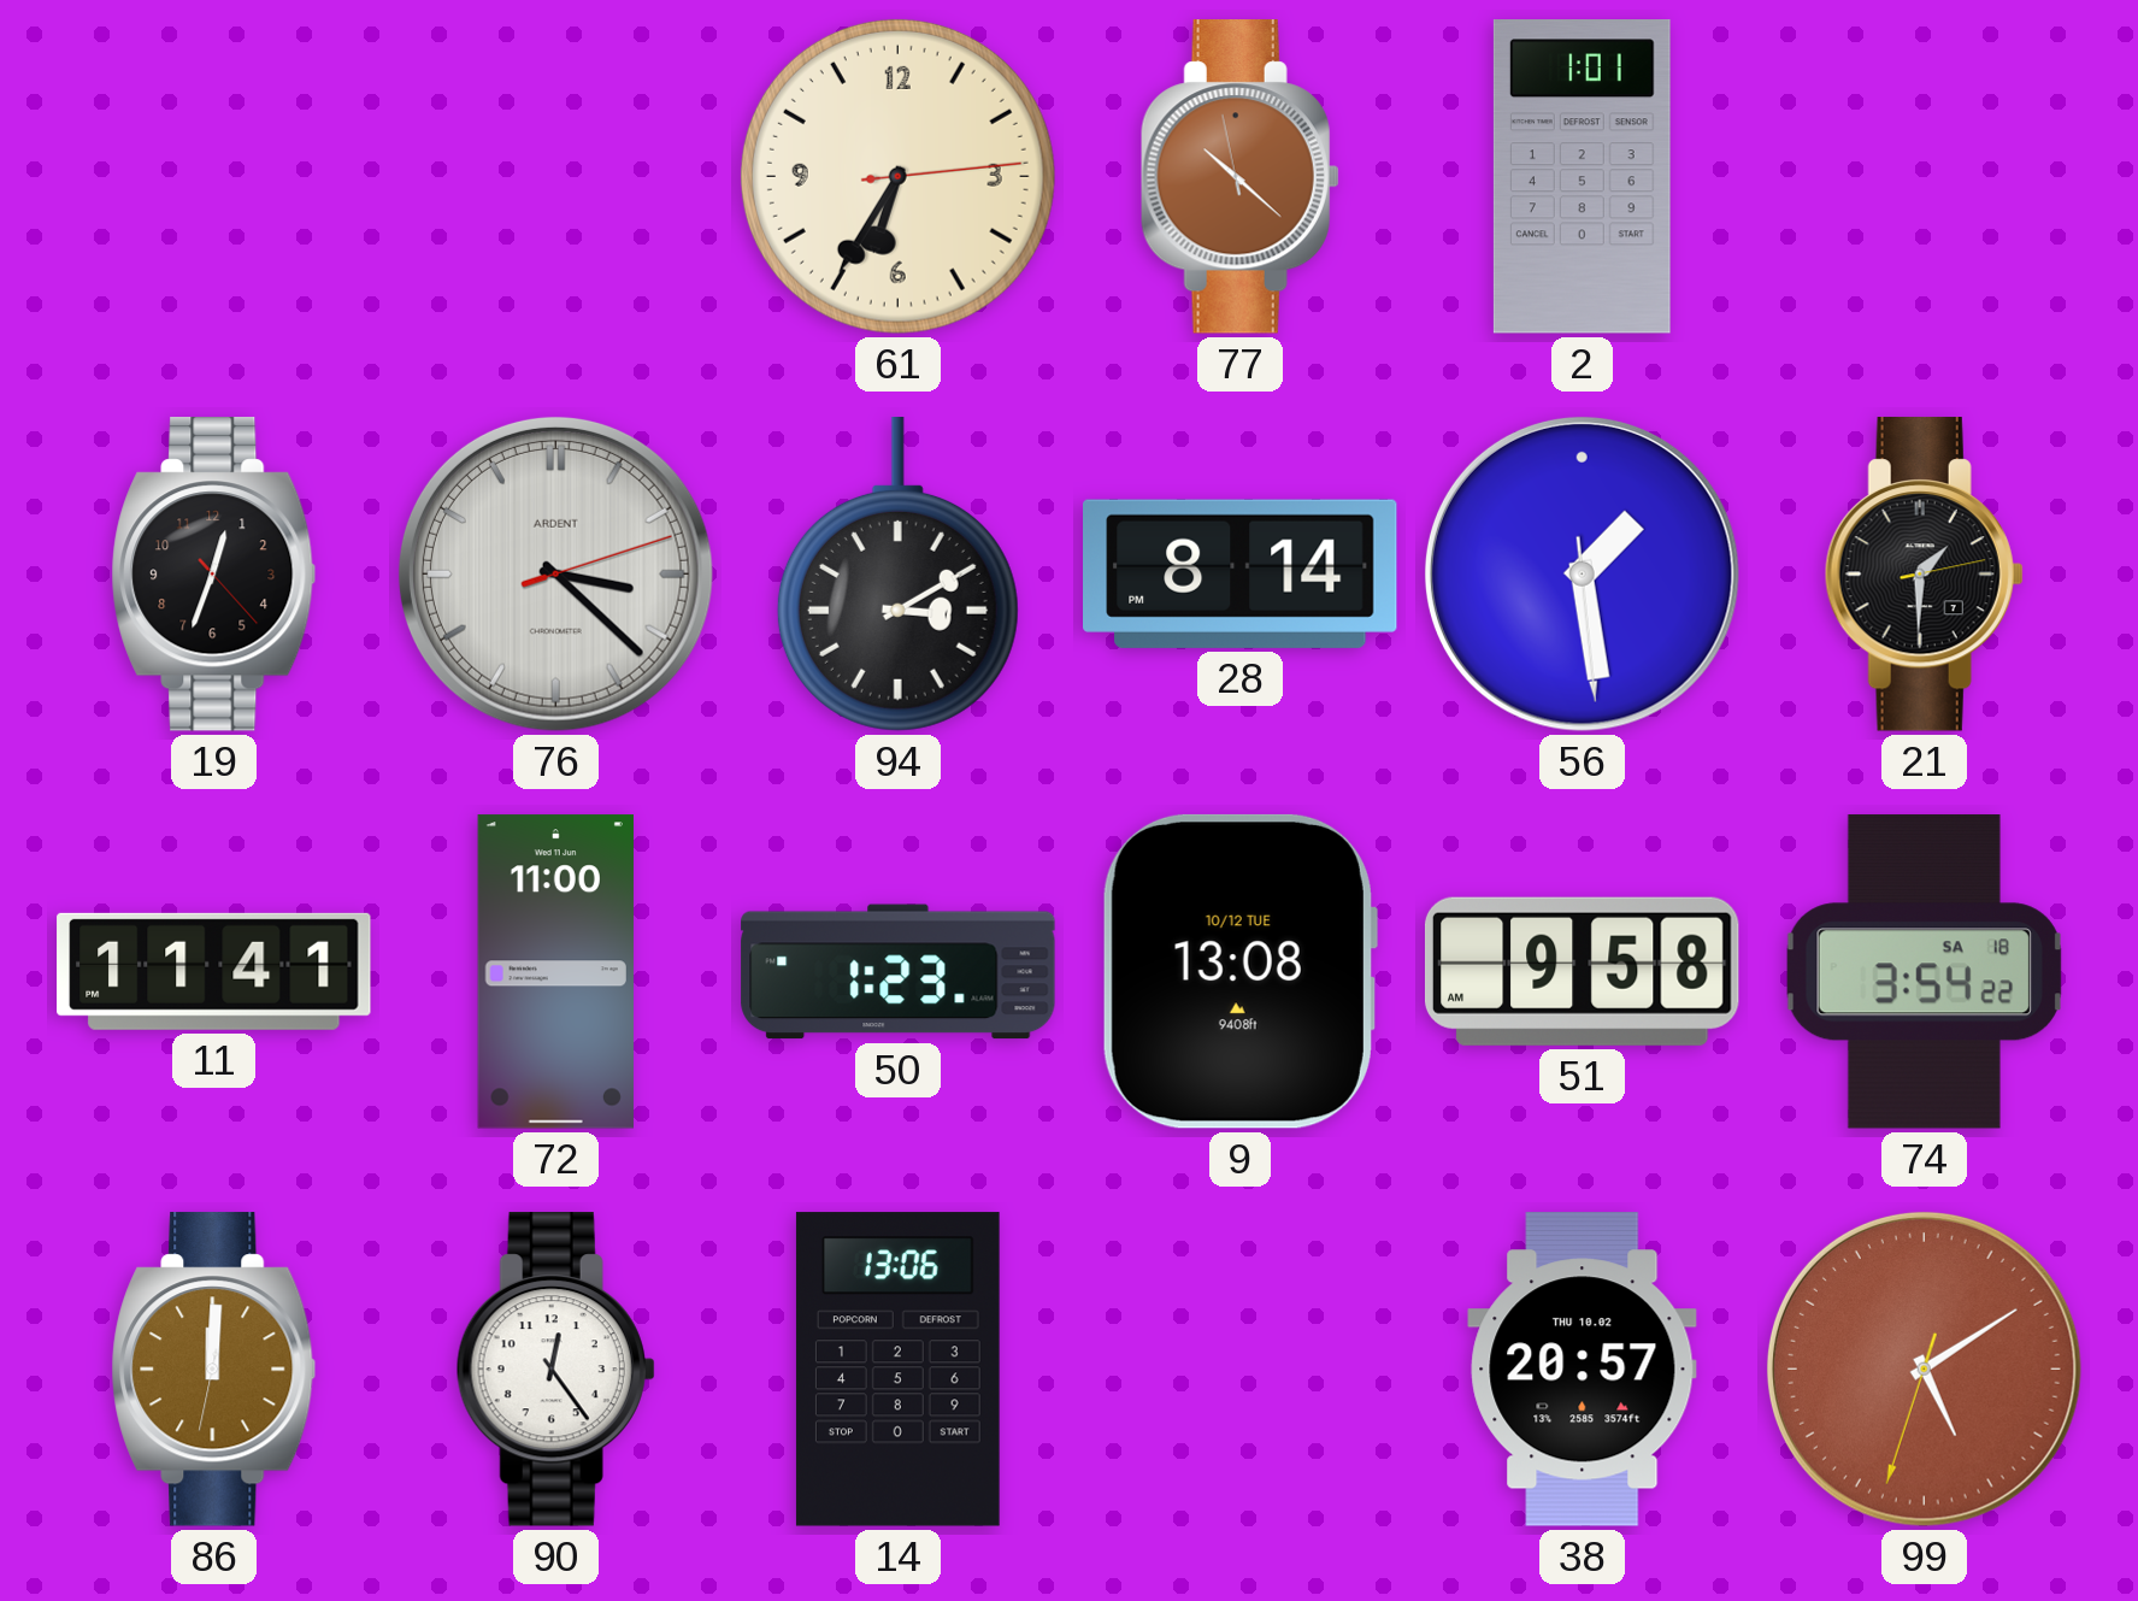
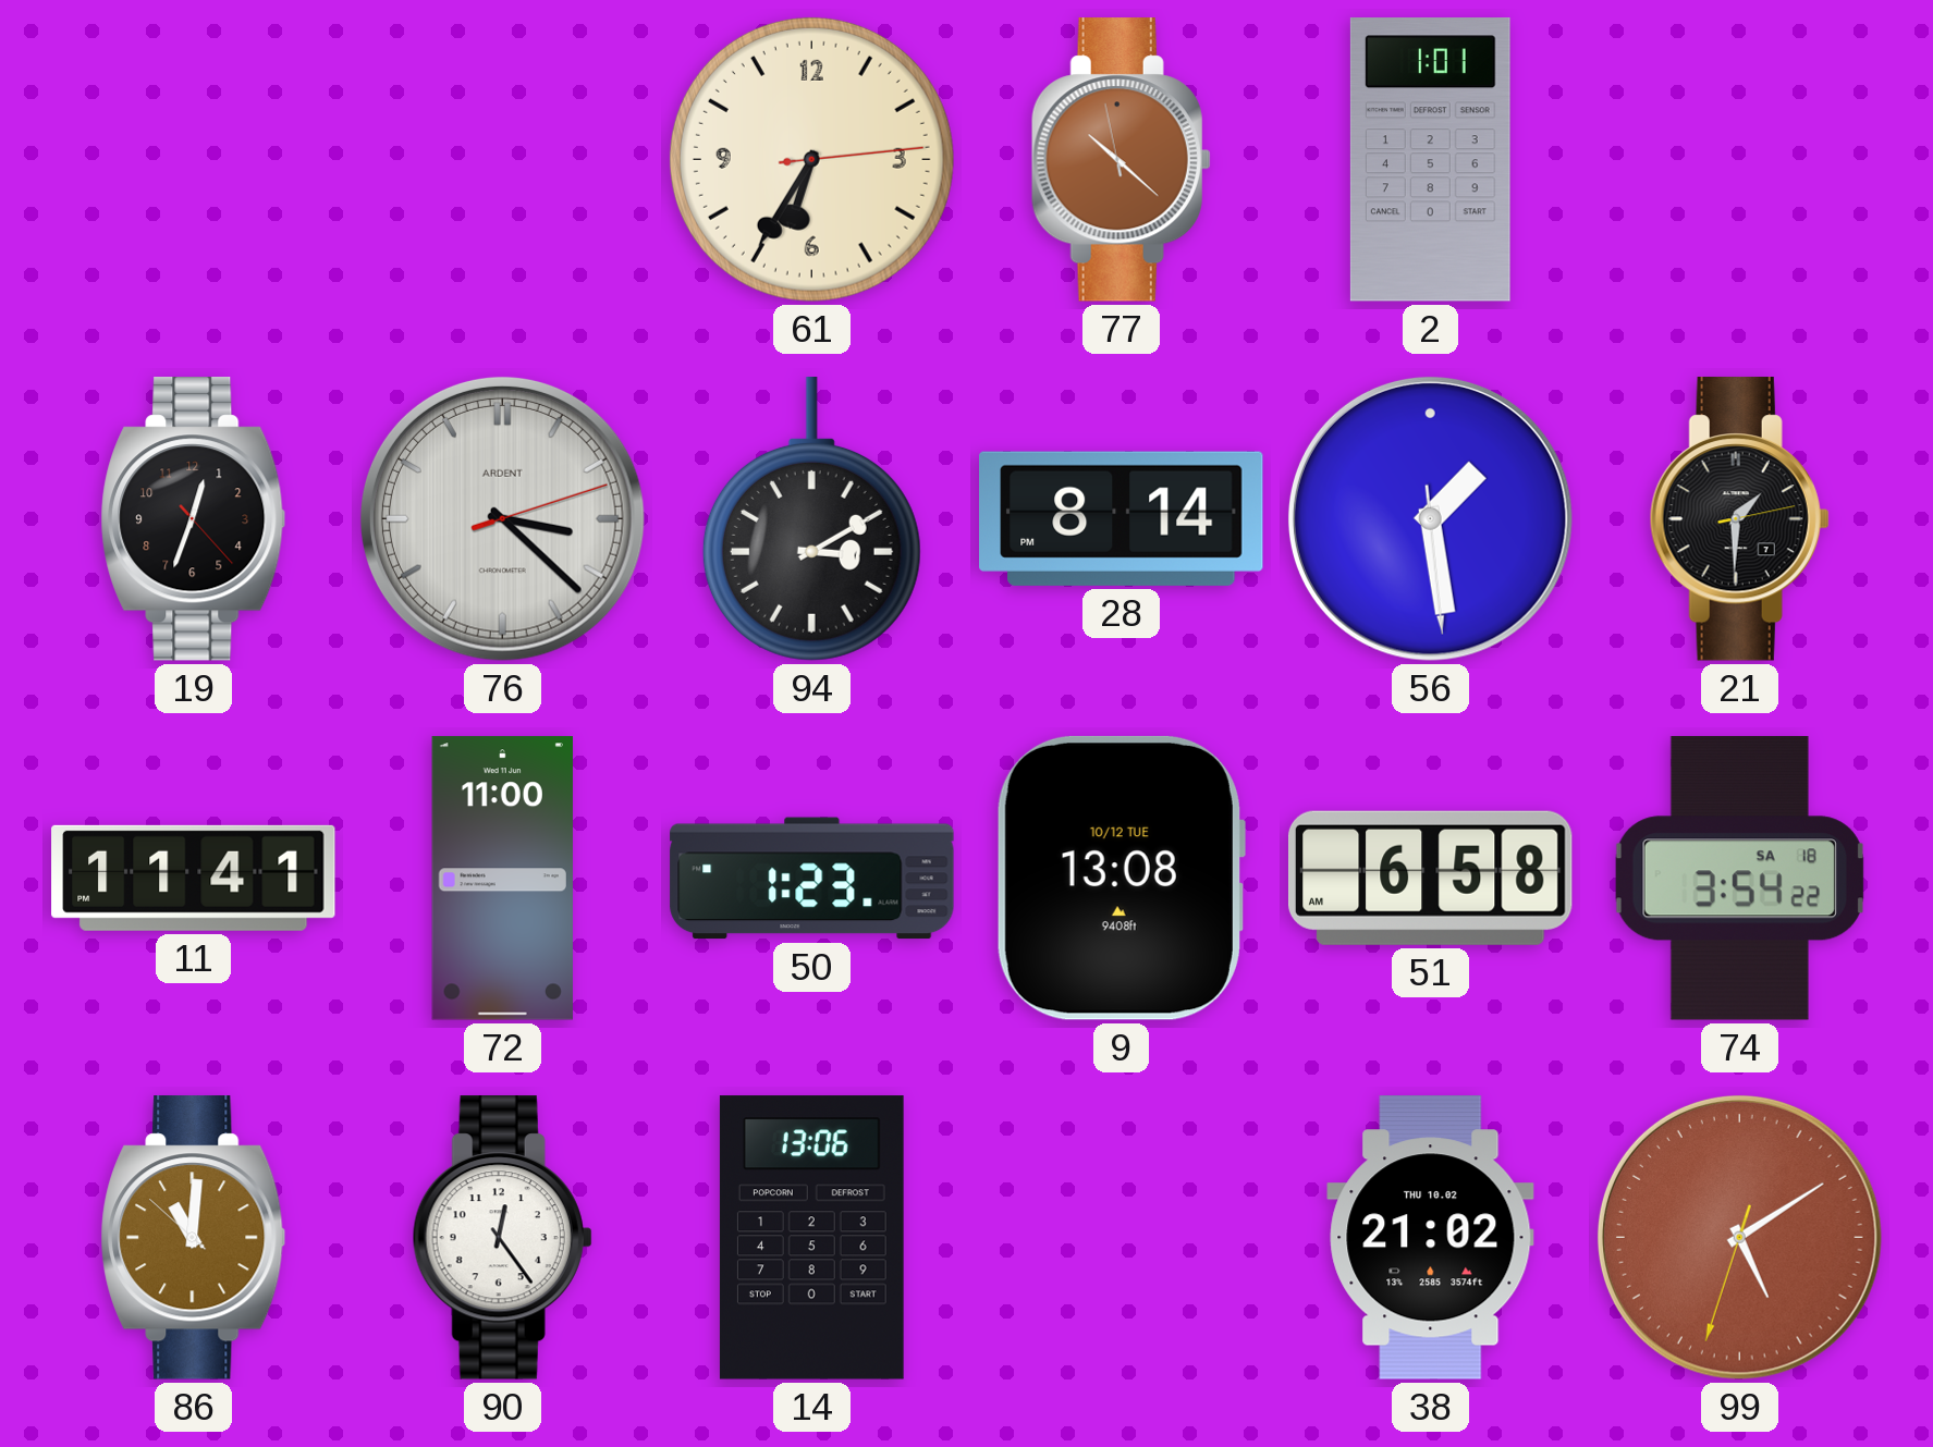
51: 9:58 -> 6:58
86: 12:00 -> 11:00
38: 20:57 -> 21:02
